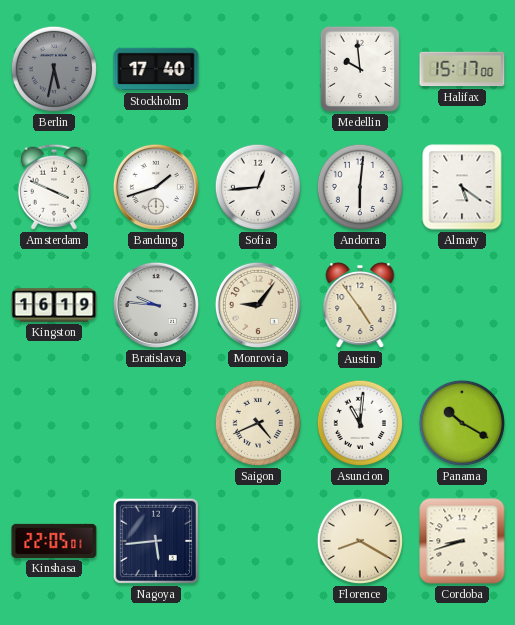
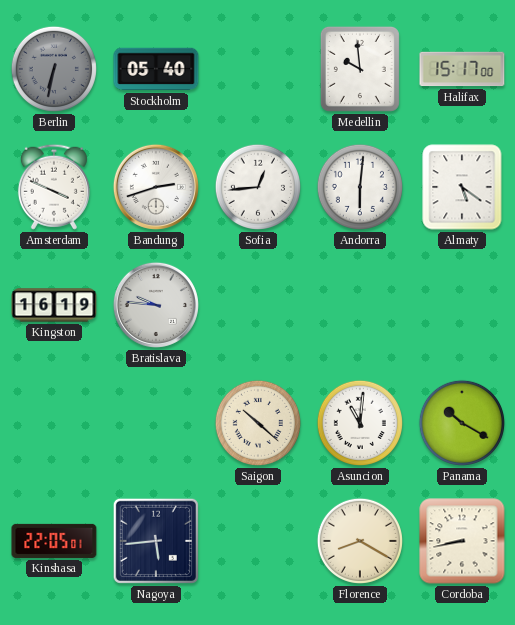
Berlin: 5:32 -> 6:32
Stockholm: 17:40 -> 05:40
Bandung: 1:42 -> 2:42
Monrovia: 9:06 -> none
Austin: 4:54 -> none
Saigon: 4:41 -> 10:22
Cordoba: 8:42 -> 8:43
